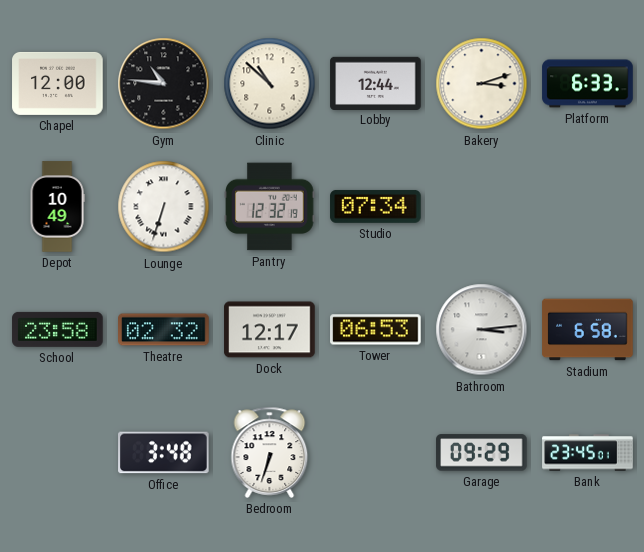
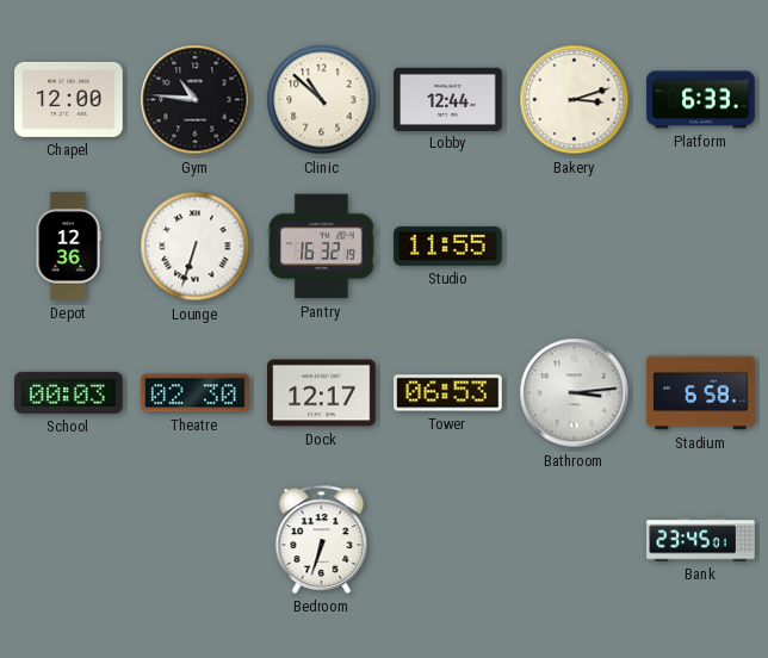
Depot: 10:49 -> 12:36
Pantry: 12:32 -> 16:32
Studio: 07:34 -> 11:55
School: 23:58 -> 00:03
Theatre: 02:32 -> 02:30
Office: 3:48 -> none
Garage: 09:29 -> none
